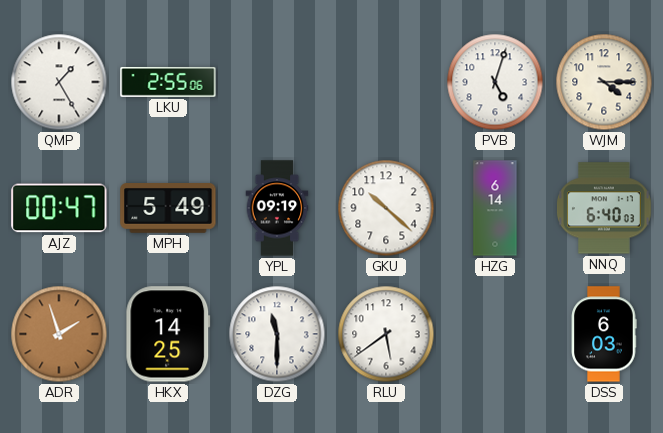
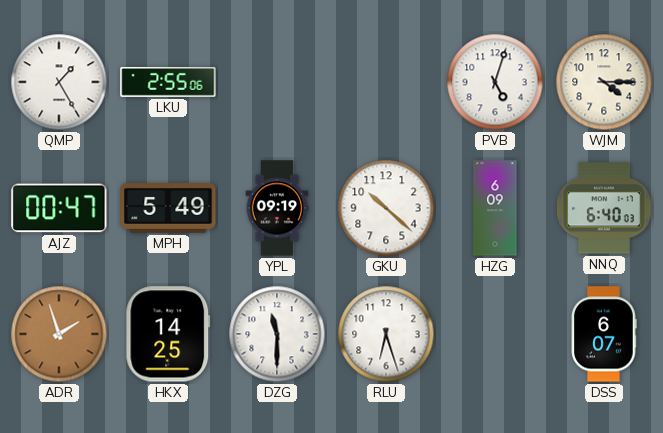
HZG: 6:14 -> 6:09
RLU: 5:39 -> 6:27
DSS: 6:03 -> 6:07
